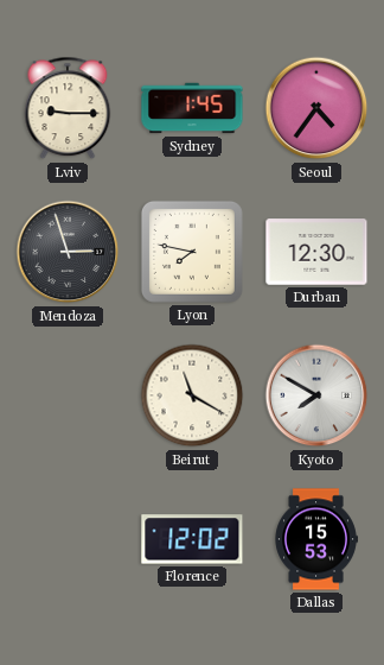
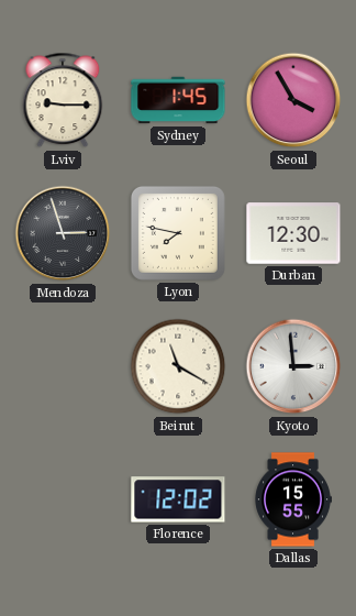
Seoul: 4:36 -> 3:55
Kyoto: 7:50 -> 2:59
Dallas: 15:53 -> 15:55
